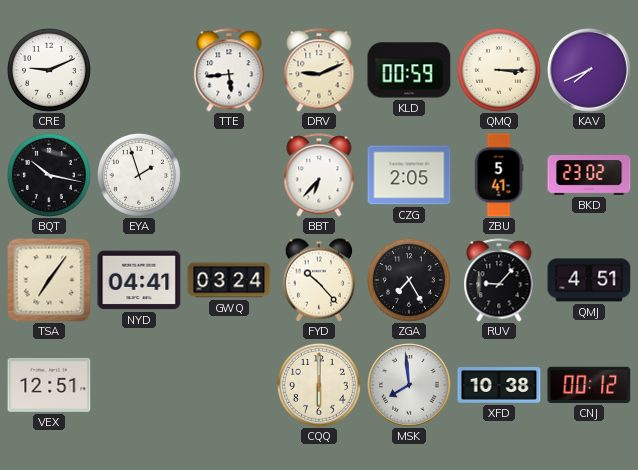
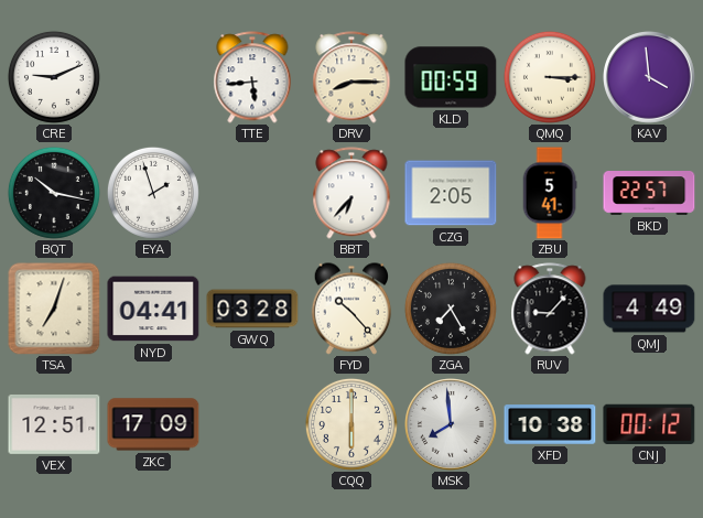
DRV: 9:11 -> 8:15
KAV: 7:41 -> 3:59
BKD: 23:02 -> 22:57
TSA: 7:06 -> 7:03
GWQ: 03:24 -> 03:28
QMJ: 4:51 -> 4:49
ZKC: none -> 17:09
